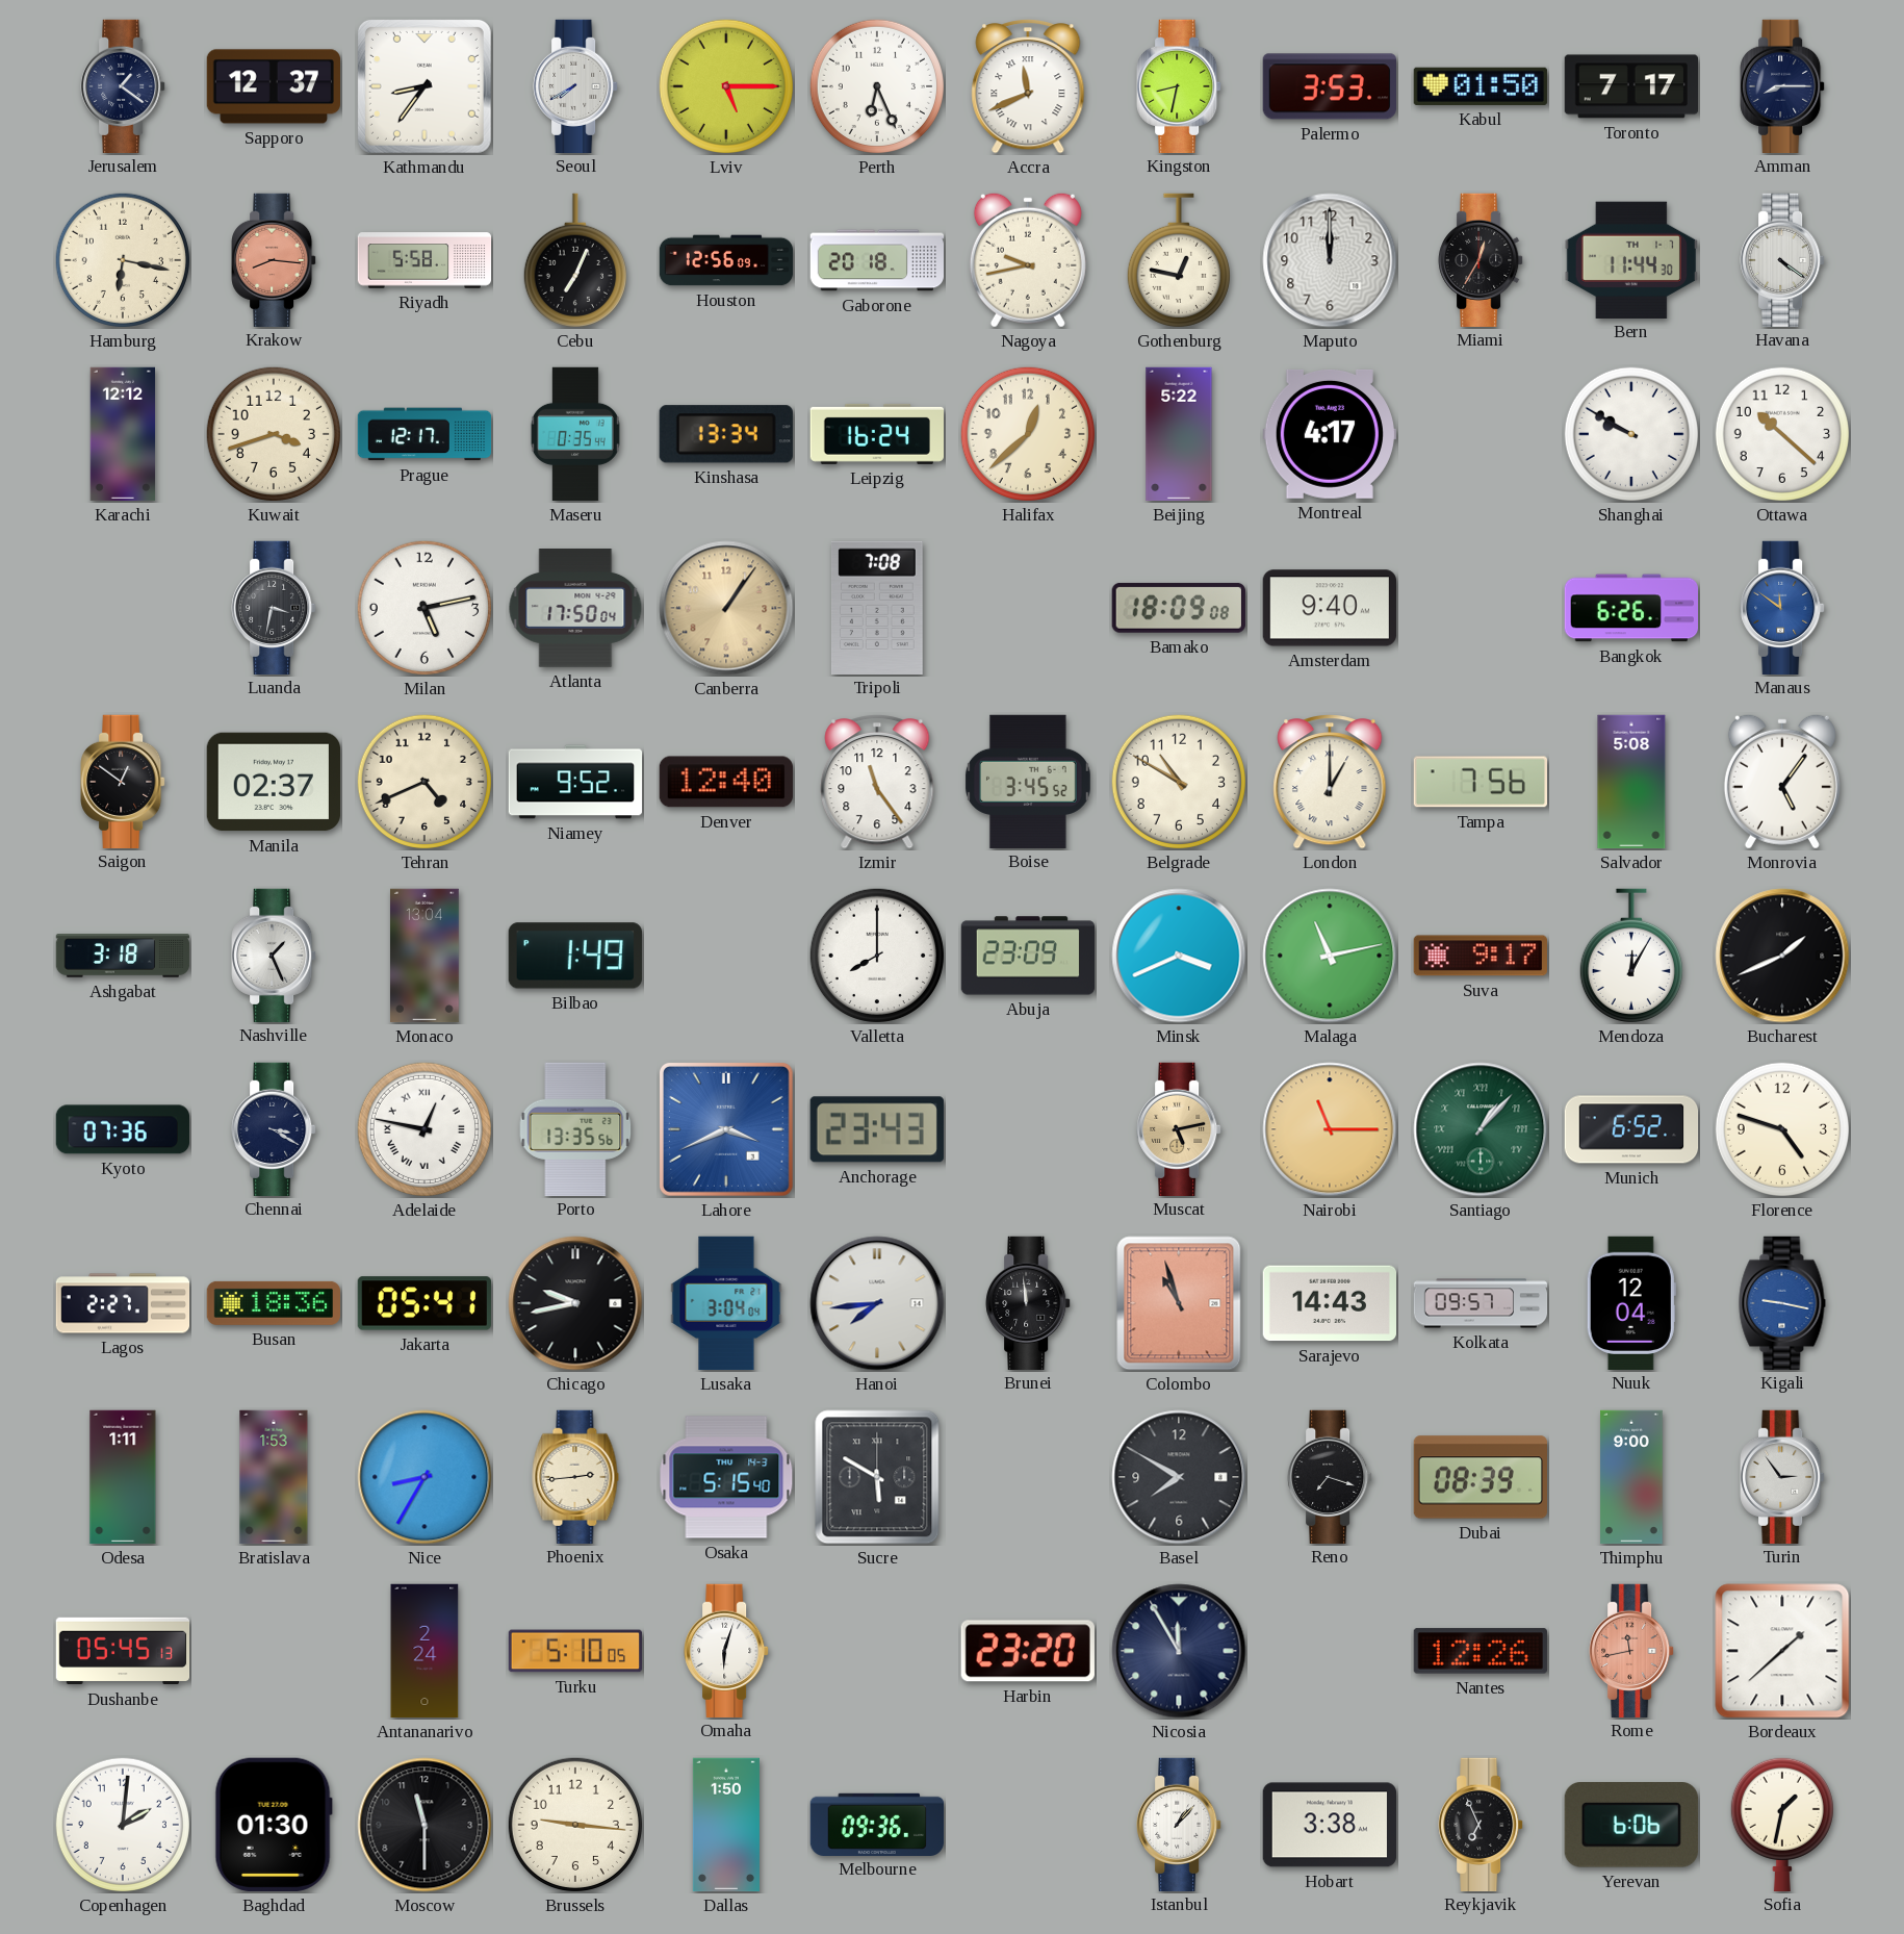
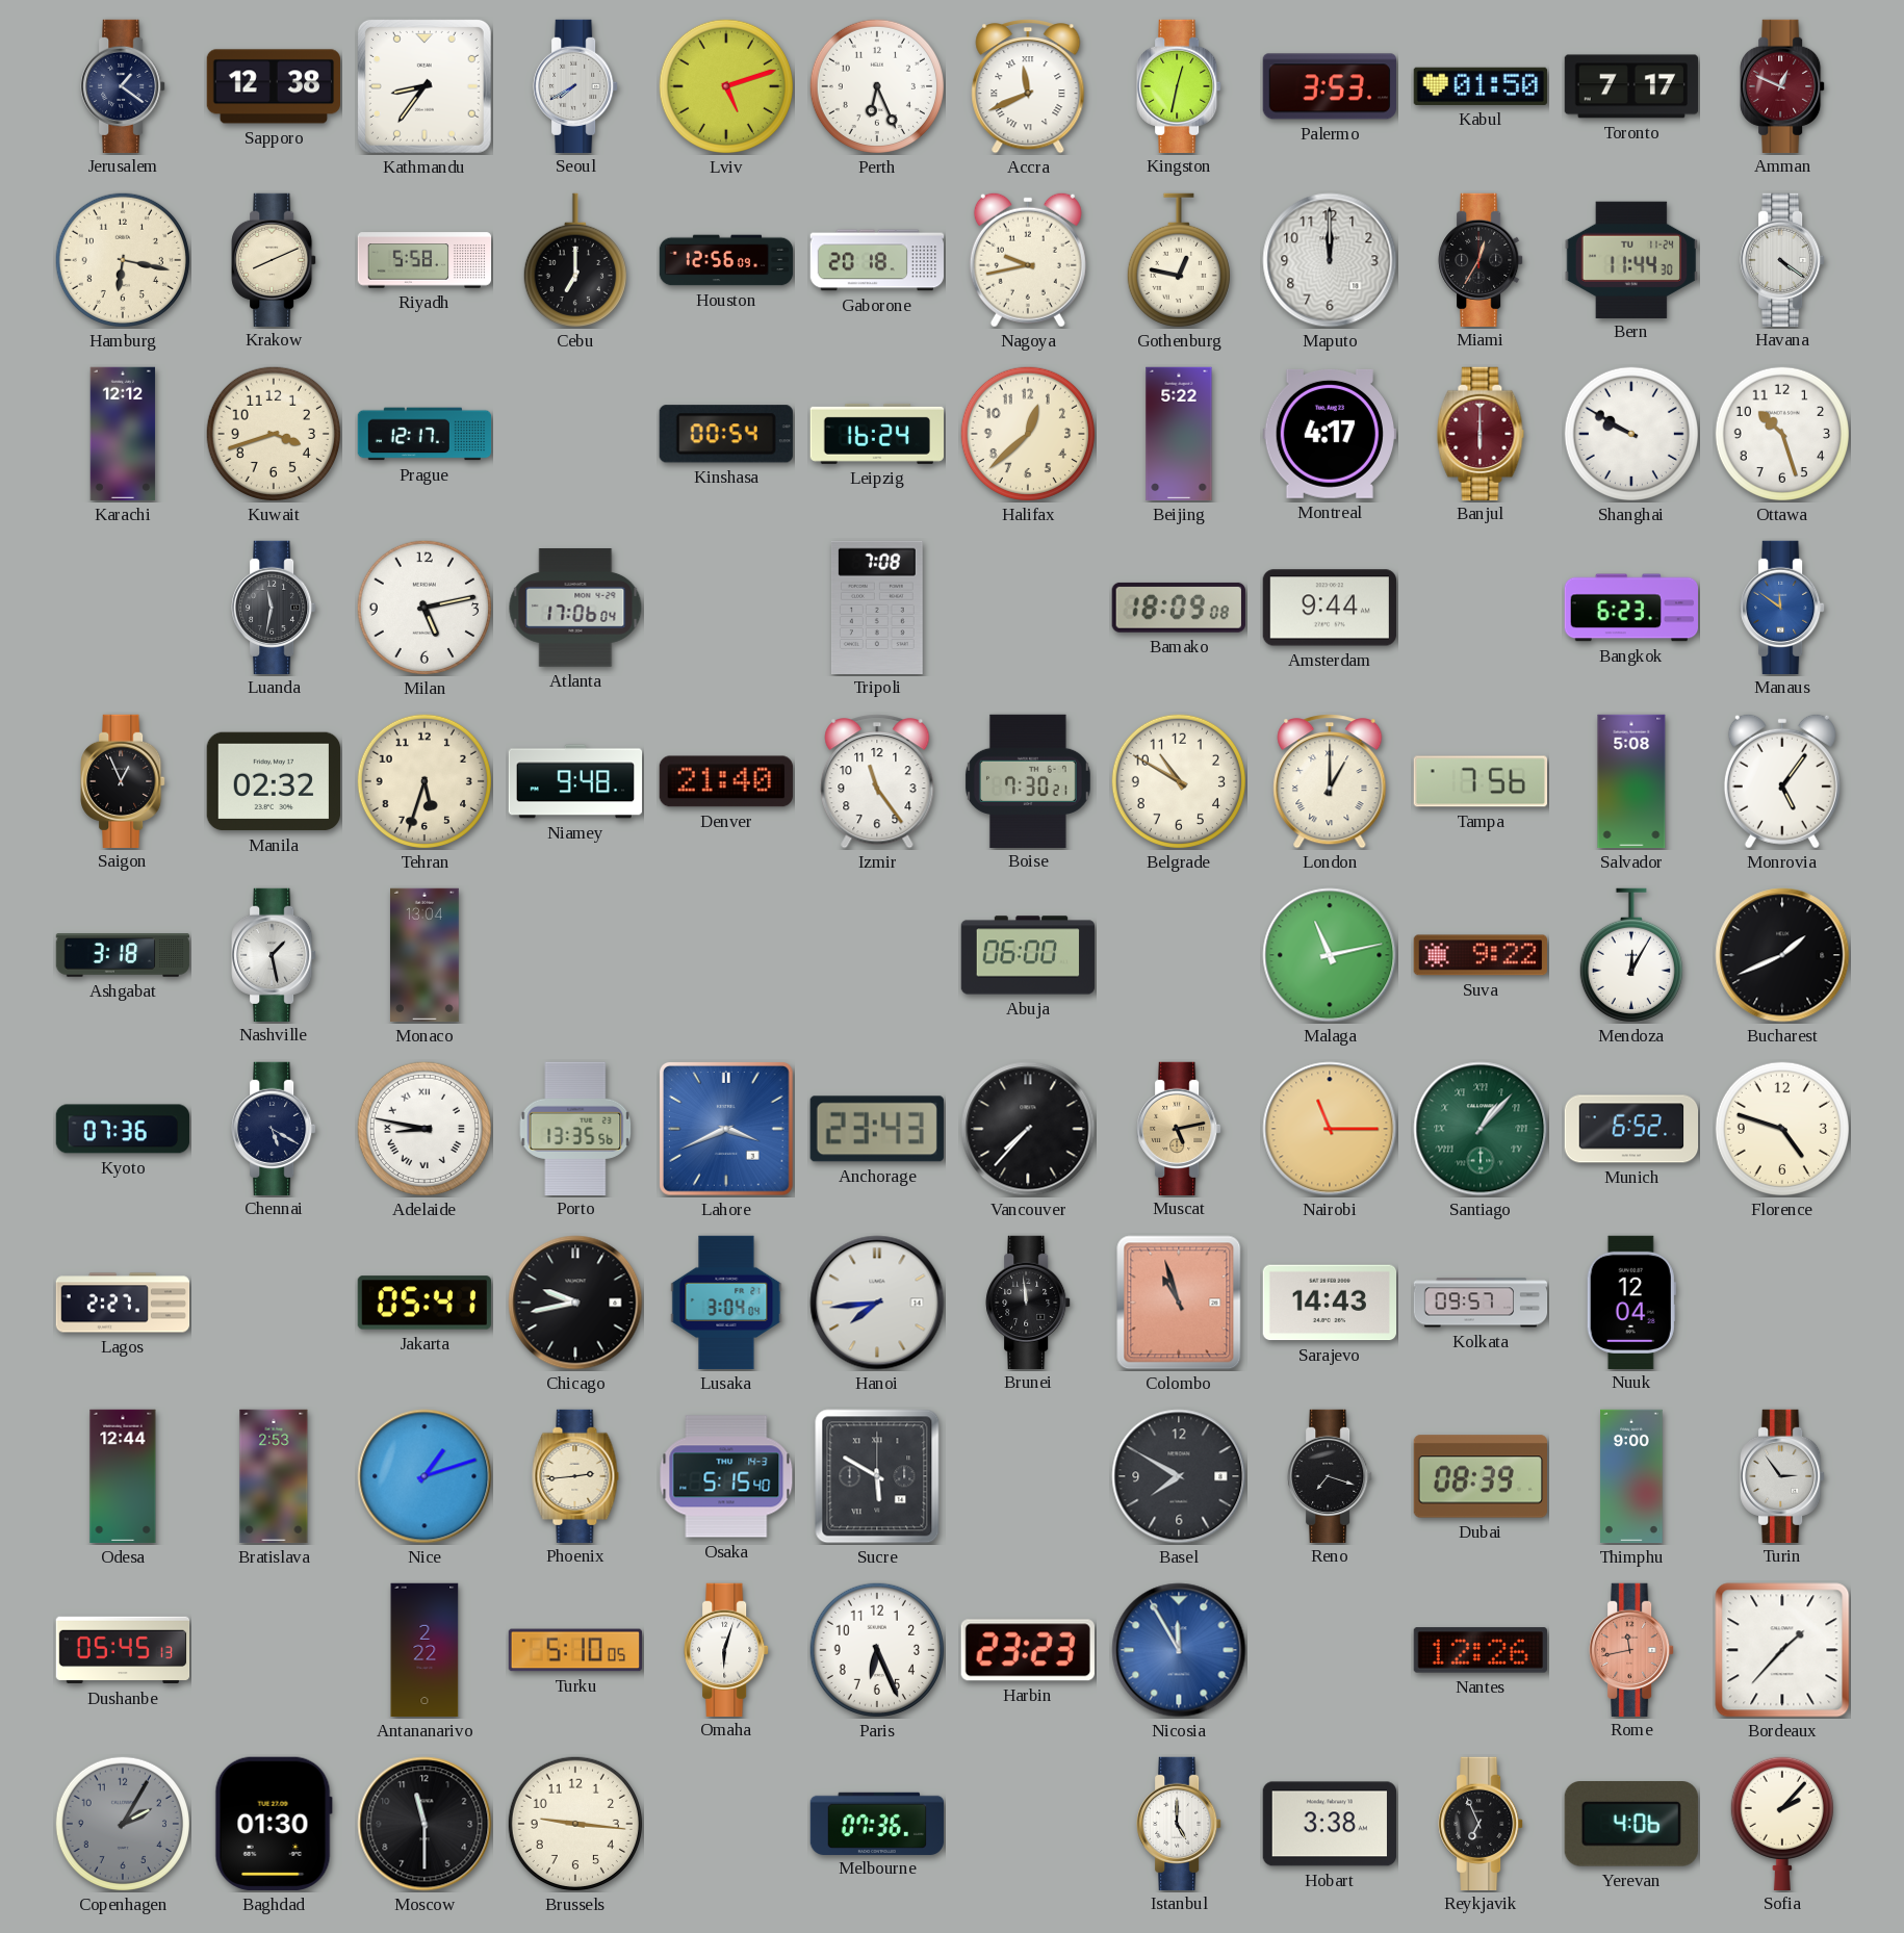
Sapporo: 12:37 -> 12:38
Lviv: 5:15 -> 5:12
Kingston: 8:32 -> 12:32
Amman: 8:15 -> 12:49
Amman dial: navy -> burgundy
Krakow: 8:16 -> 8:11
Krakow dial: salmon -> cream
Cebu: 7:04 -> 7:00
Bern date: TH 1-7 -> TU 11-24
Maseru: 0:35 -> none
Kinshasa: 13:34 -> 00:54
Banjul: none -> 6:00
Ottawa: 10:22 -> 10:27
Luanda: 3:32 -> 11:32
Atlanta: 17:50 -> 17:06
Canberra: 1:06 -> none
Amsterdam: 9:40 -> 9:44
Bangkok: 6:26 -> 6:23
Saigon: 12:51 -> 12:56
Manila: 02:37 -> 02:32
Tehran: 4:41 -> 5:33
Niamey: 9:52 -> 9:48
Denver: 12:40 -> 21:40
Boise: 3:45 -> 7:30
Nashville: 1:26 -> 1:28
Bilbao: 1:49 -> none
Valletta: 8:00 -> none
Abuja: 23:09 -> 06:00
Minsk: 3:41 -> none
Suva: 9:17 -> 9:22
Chennai: 3:20 -> 5:20
Adelaide: 12:47 -> 8:47
Vancouver: none -> 7:37
Busan: 18:36 -> none
Kigali: 9:17 -> none
Odesa: 1:11 -> 12:44
Bratislava: 1:53 -> 2:53
Nice: 8:35 -> 1:12
Antananarivo: 2:24 -> 2:22
Paris: none -> 6:26
Harbin: 23:20 -> 23:23
Nicosia dial: navy -> blue
Bordeaux: 1:38 -> 1:37
Copenhagen: 2:01 -> 2:05
Copenhagen dial: white -> grey
Dallas: 1:50 -> none
Melbourne: 09:36 -> 07:36
Istanbul: 1:07 -> 5:00
Yerevan: 6:06 -> 4:06
Sofia: 1:32 -> 2:07
